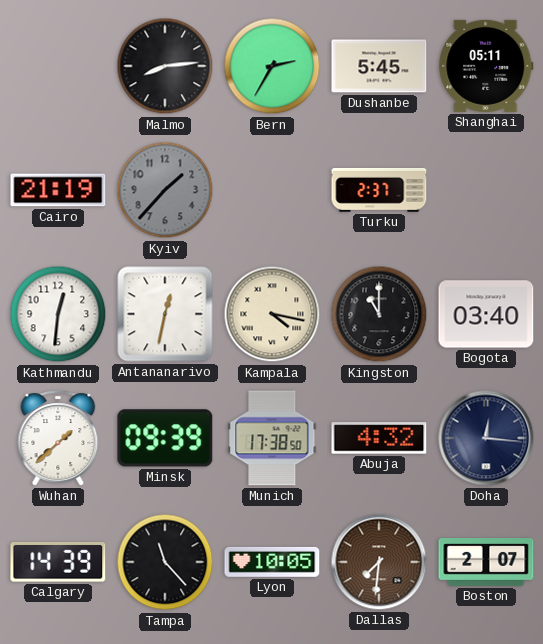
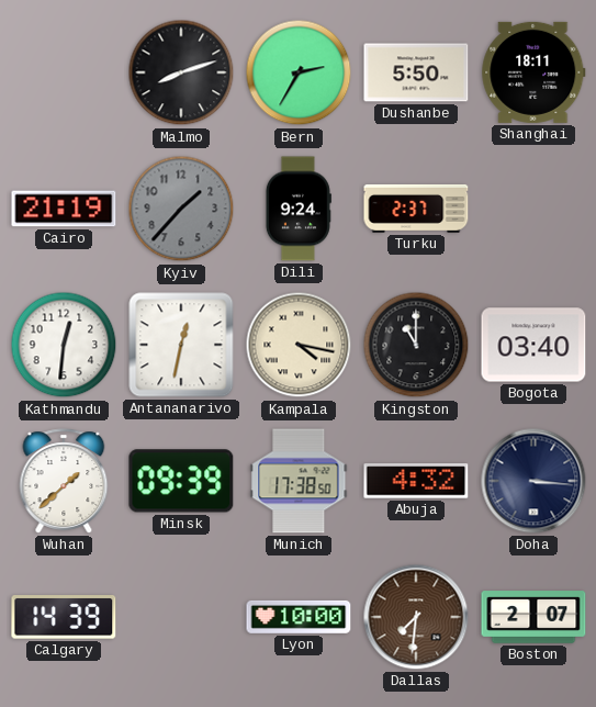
Malmo: 8:14 -> 8:12
Dushanbe: 5:45 -> 5:50
Shanghai: 05:11 -> 18:11
Dili: none -> 9:24
Doha: 12:16 -> 3:16
Tampa: 11:23 -> none
Lyon: 10:05 -> 10:00
